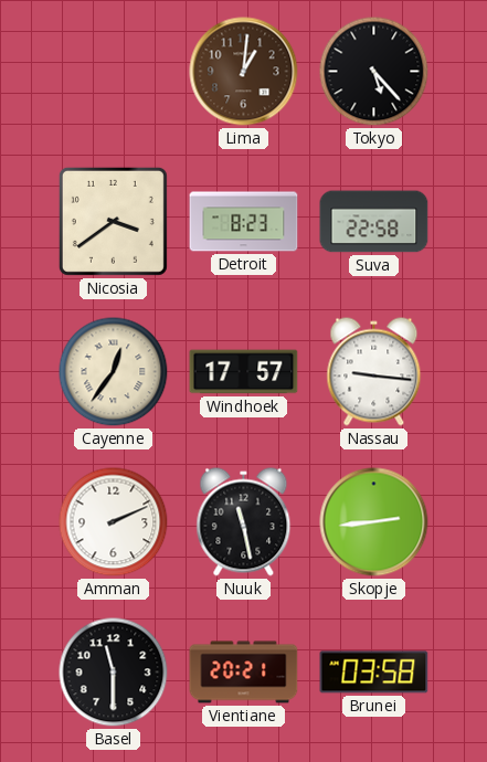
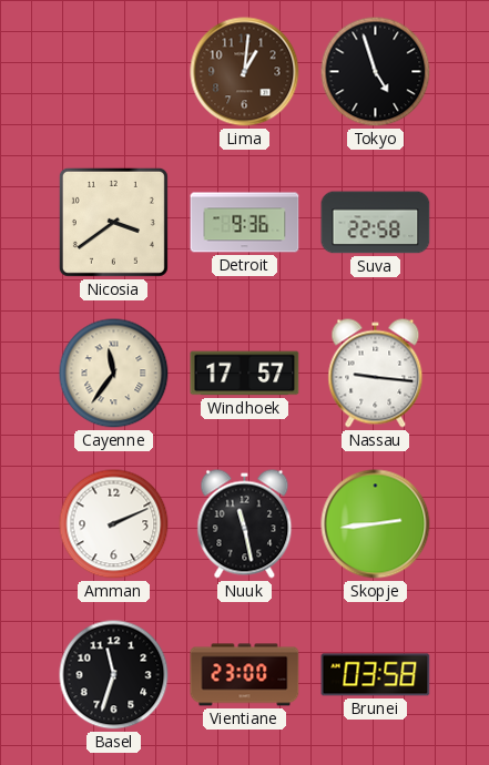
Tokyo: 5:23 -> 4:57
Detroit: 8:23 -> 9:36
Cayenne: 12:36 -> 11:36
Basel: 11:30 -> 11:33
Vientiane: 20:21 -> 23:00
